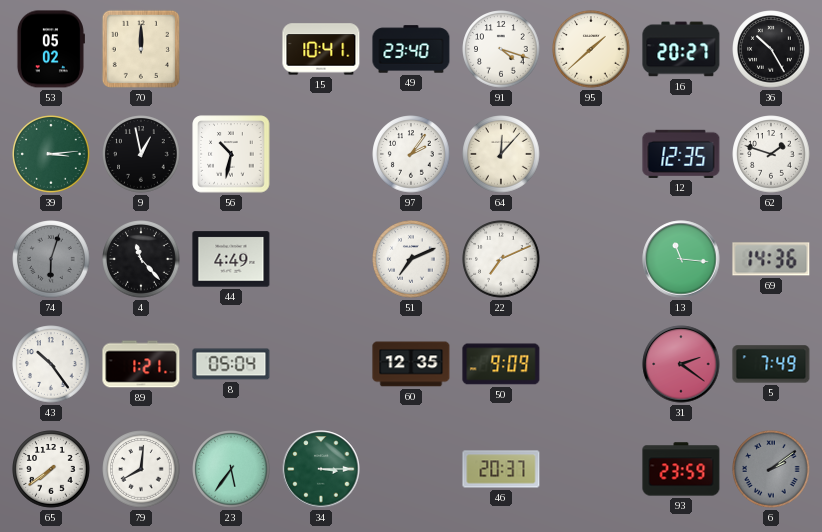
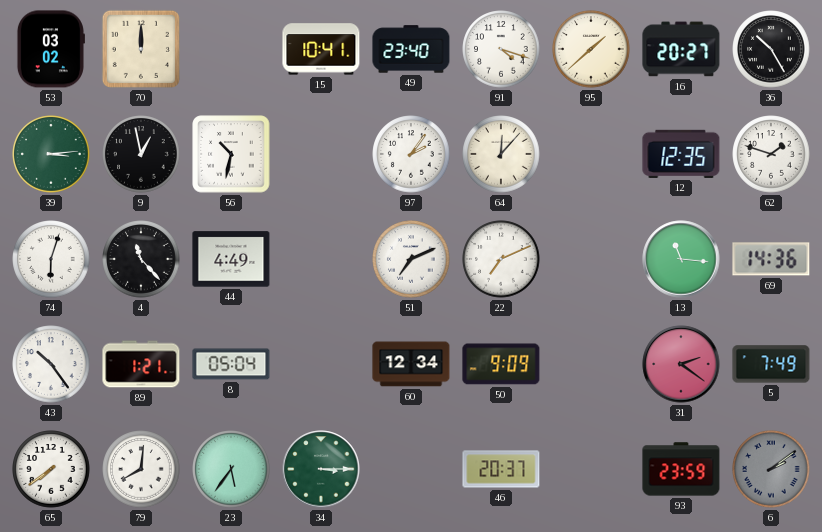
53: 05:02 -> 03:02
74 dial: grey -> white
60: 12:35 -> 12:34
